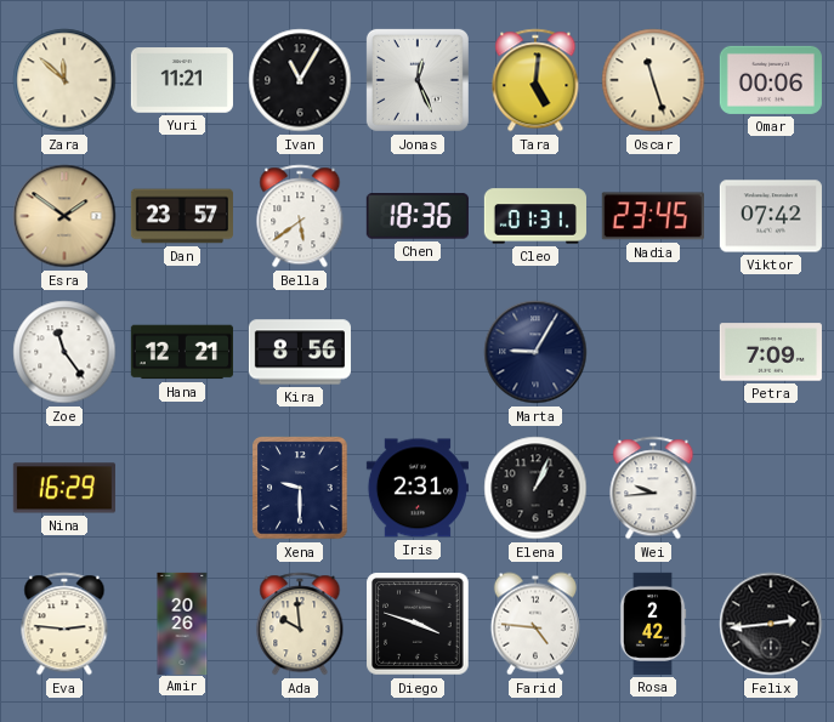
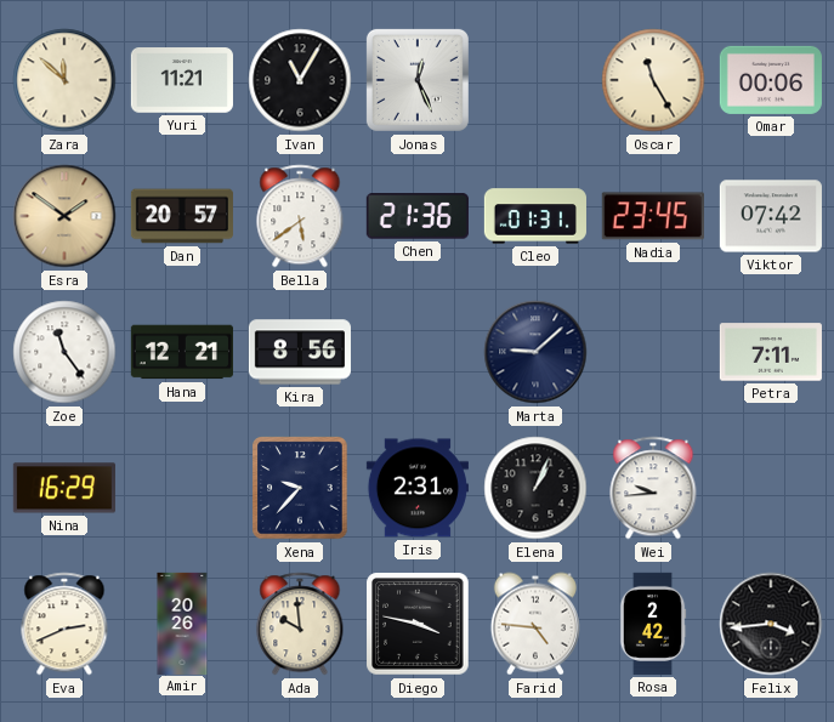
Tara: 5:01 -> none
Oscar: 11:27 -> 11:25
Dan: 23:57 -> 20:57
Chen: 18:36 -> 21:36
Marta: 9:05 -> 9:08
Petra: 7:09 -> 7:11
Xena: 9:30 -> 9:37
Eva: 2:46 -> 2:41
Diego: 3:48 -> 3:47
Felix: 2:44 -> 3:44
